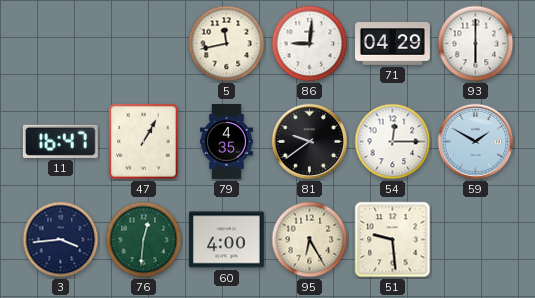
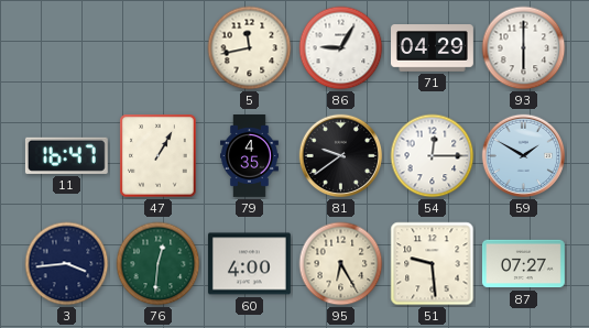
86: 9:01 -> 9:05
87: none -> 07:27
